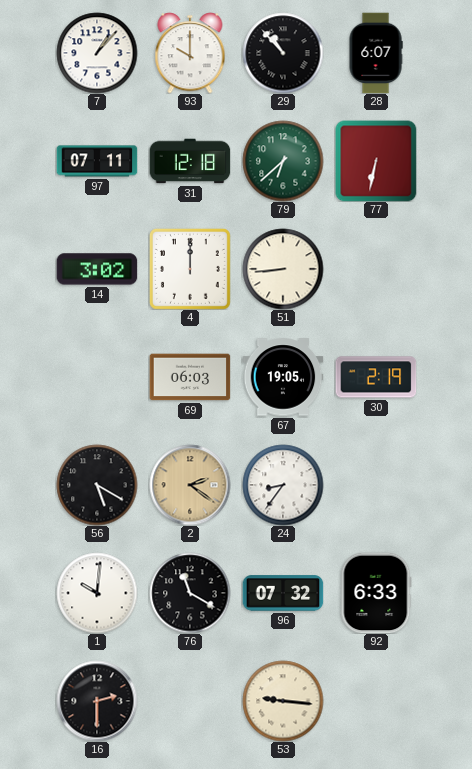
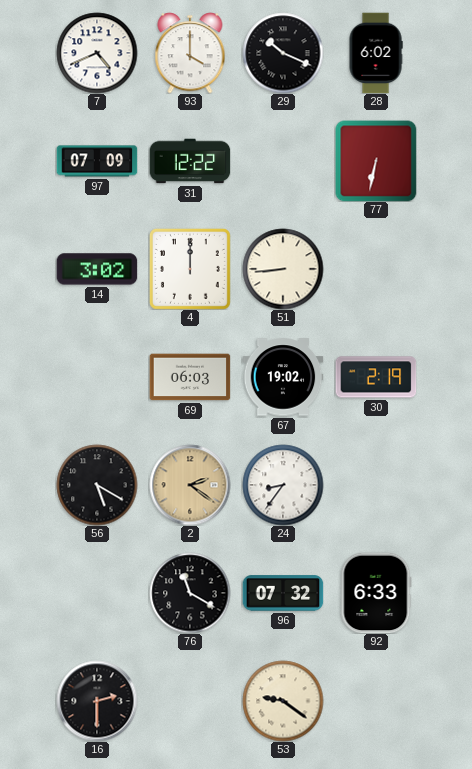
7: 1:07 -> 4:41
93: 10:00 -> 4:00
29: 10:53 -> 10:19
28: 6:07 -> 6:02
97: 07:11 -> 07:09
31: 12:18 -> 12:22
79: 6:38 -> none
67: 19:05 -> 19:02
1: 10:01 -> none
53: 9:16 -> 9:21
